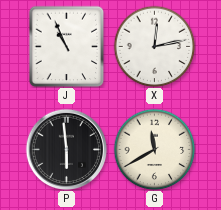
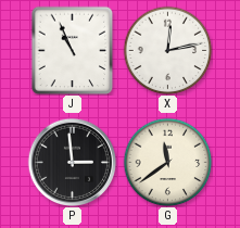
P: 5:59 -> 2:59
G: 11:40 -> 11:39
